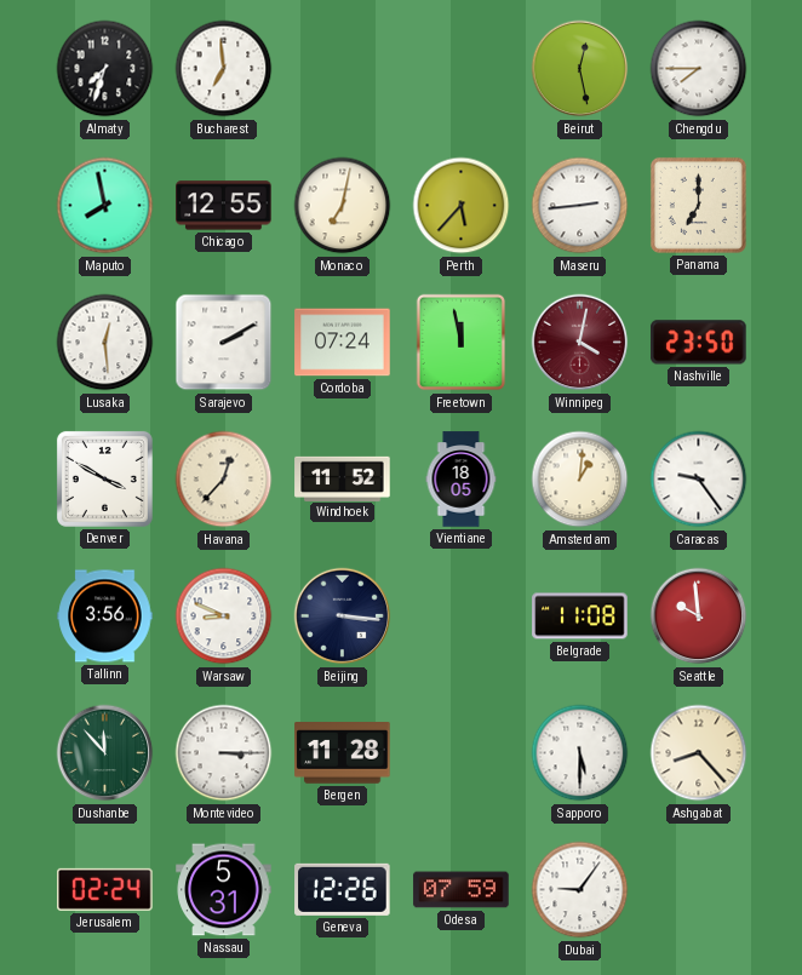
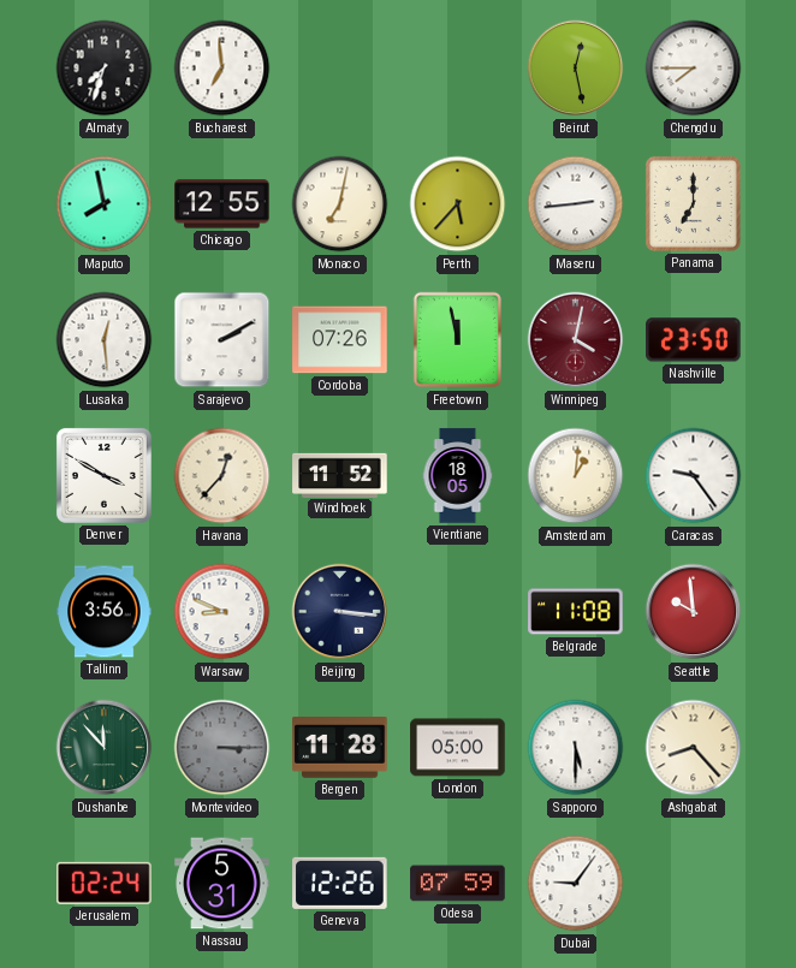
Cordoba: 07:24 -> 07:26
Montevideo dial: white -> grey
London: none -> 05:00
